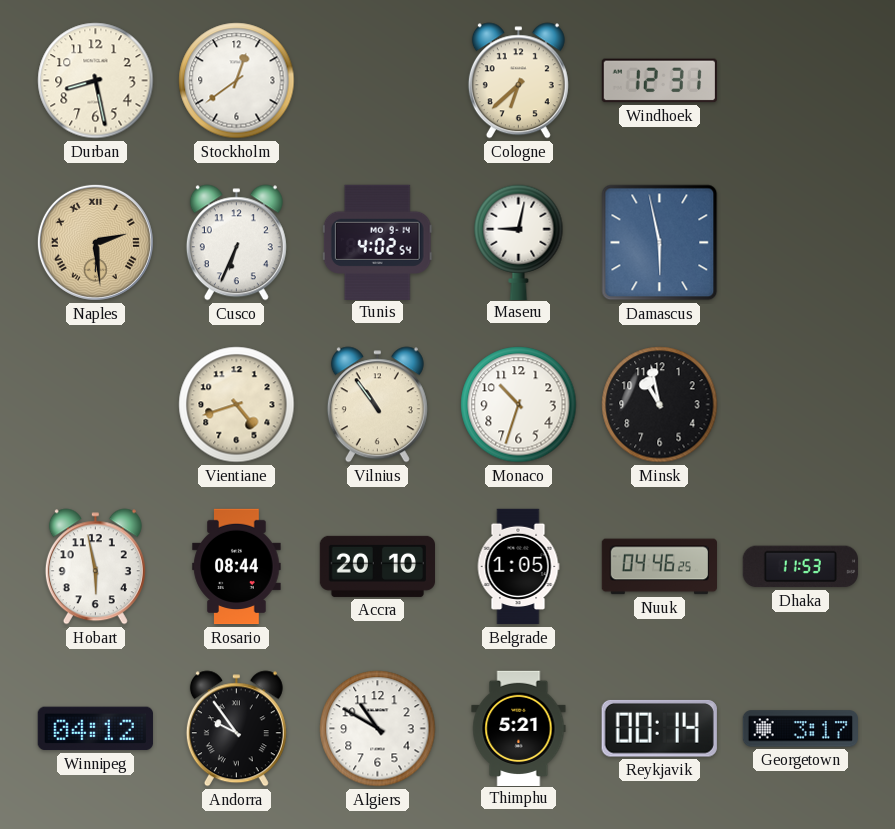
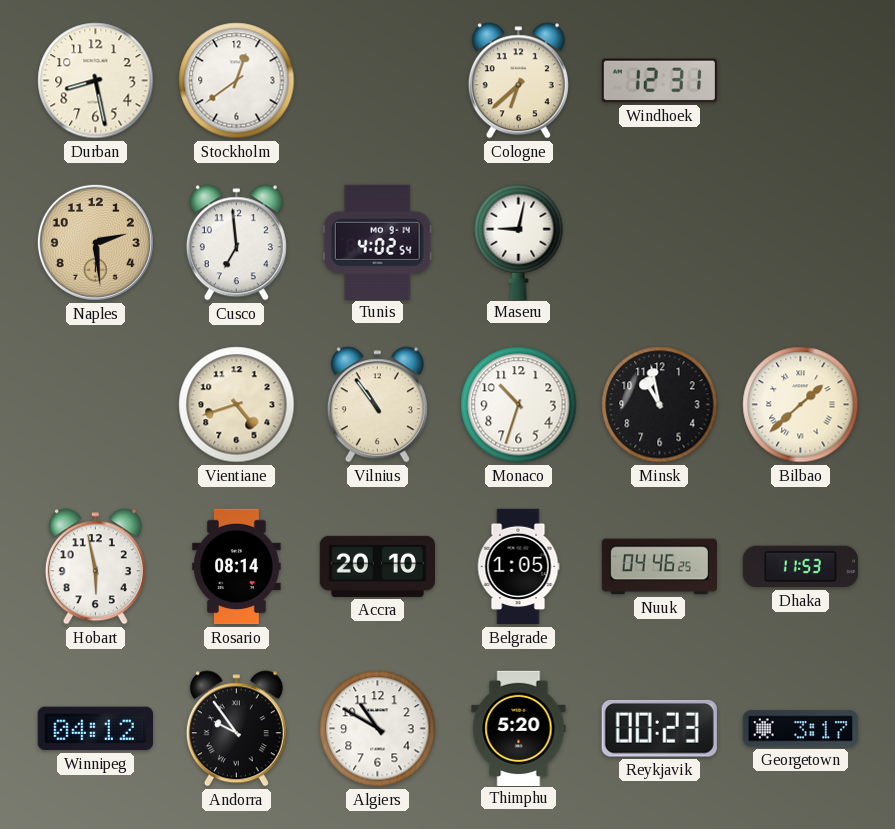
Naples numerals: Roman -> Arabic
Cusco: 6:34 -> 6:59
Damascus: 5:58 -> none
Bilbao: none -> 1:38
Rosario: 08:44 -> 08:14
Thimphu: 5:21 -> 5:20
Reykjavik: 00:14 -> 00:23
